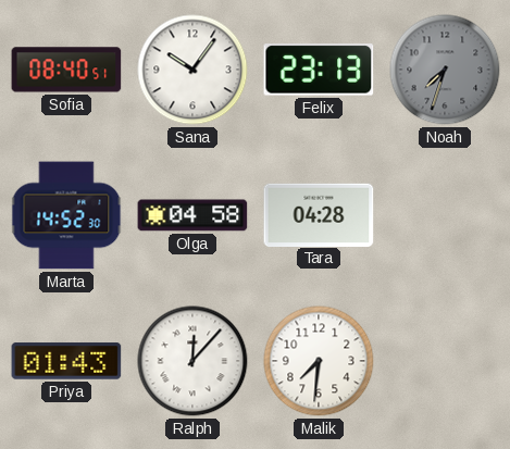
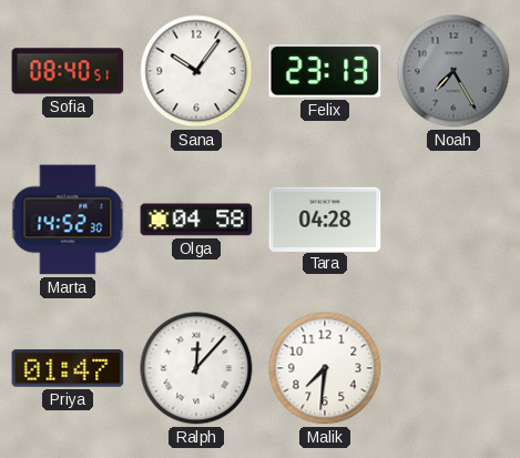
Noah: 7:33 -> 7:25
Priya: 01:43 -> 01:47
